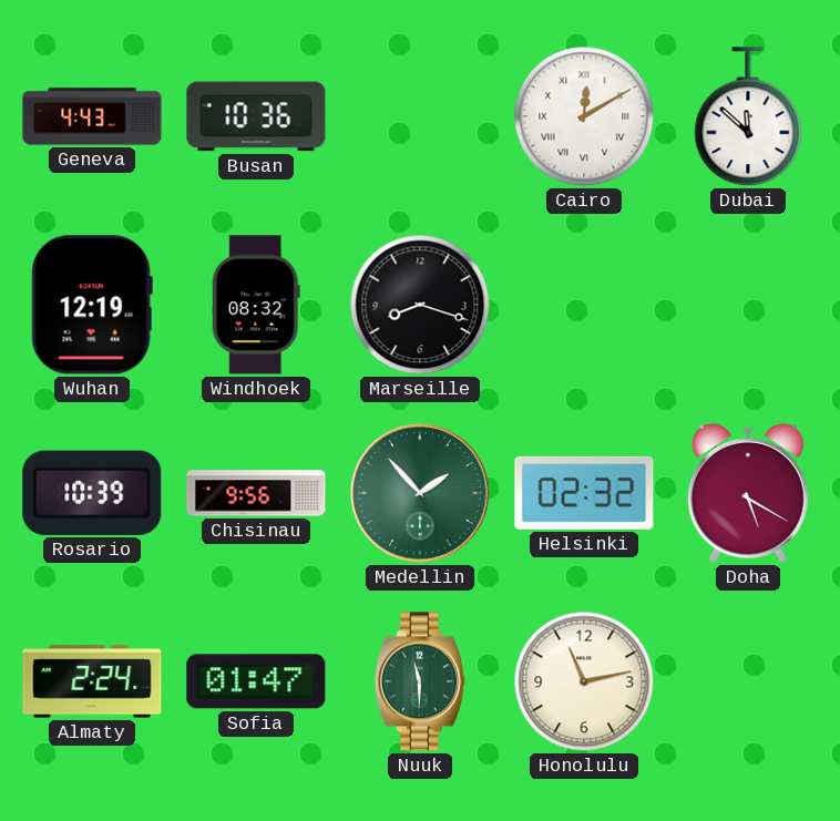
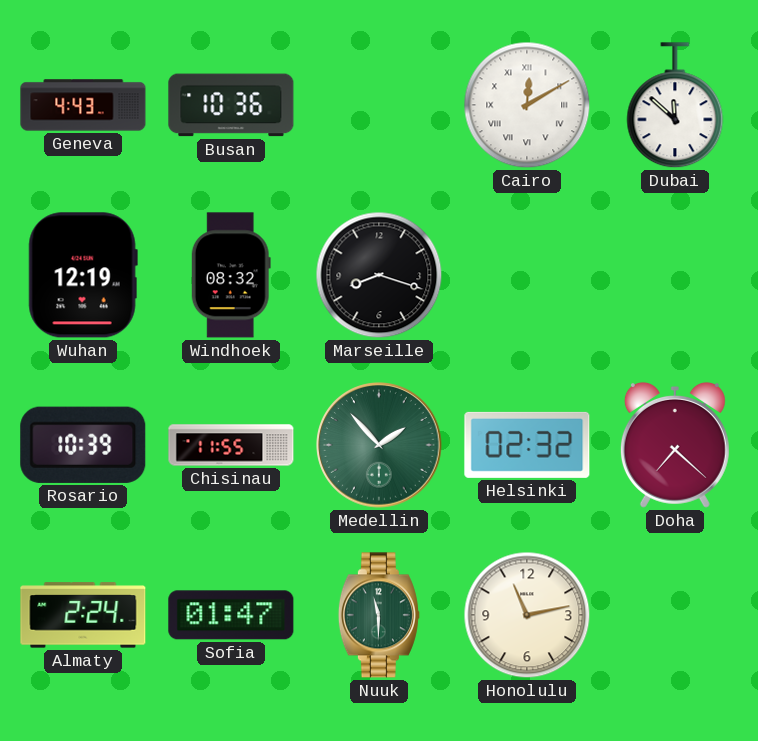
Chisinau: 9:56 -> 11:55
Doha: 5:20 -> 7:22
